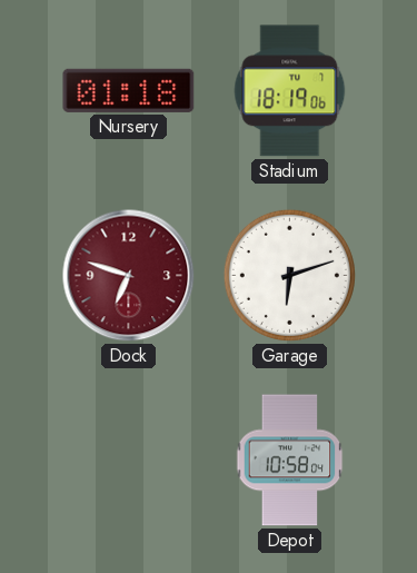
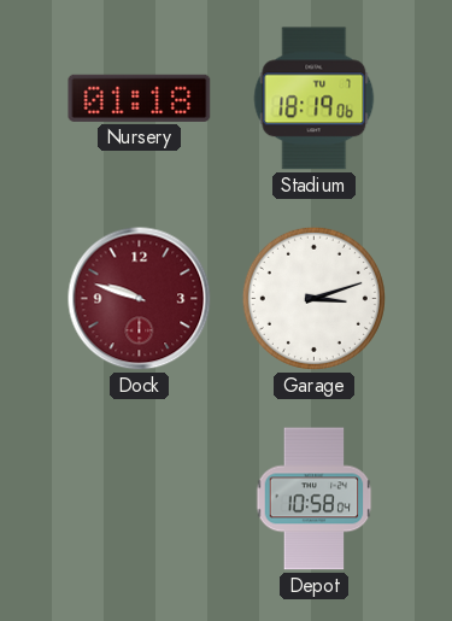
Dock: 6:48 -> 9:48
Garage: 6:12 -> 3:12
